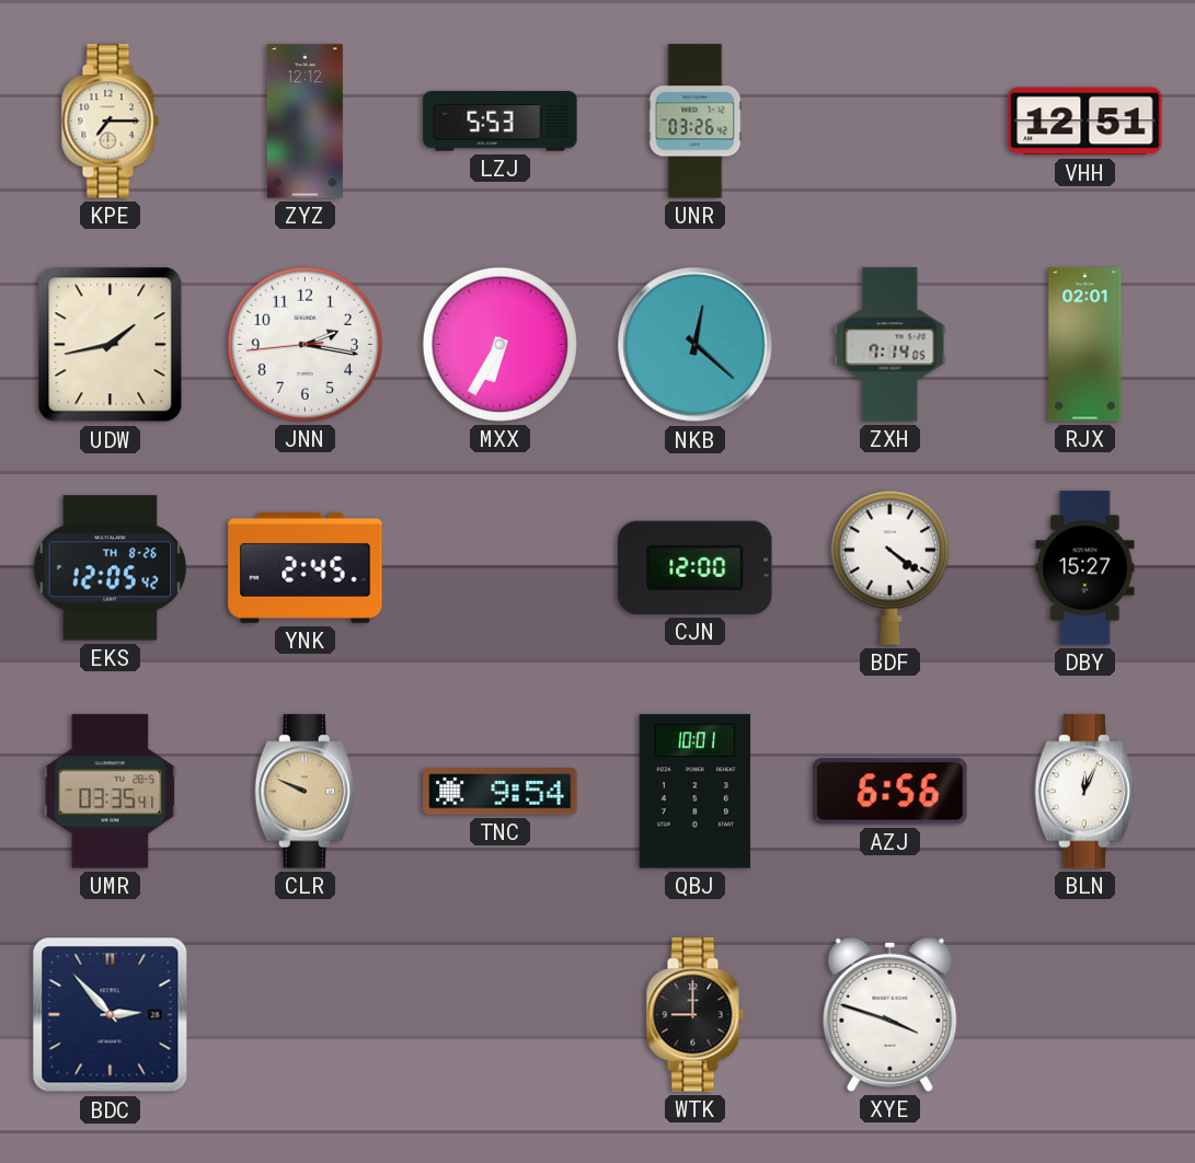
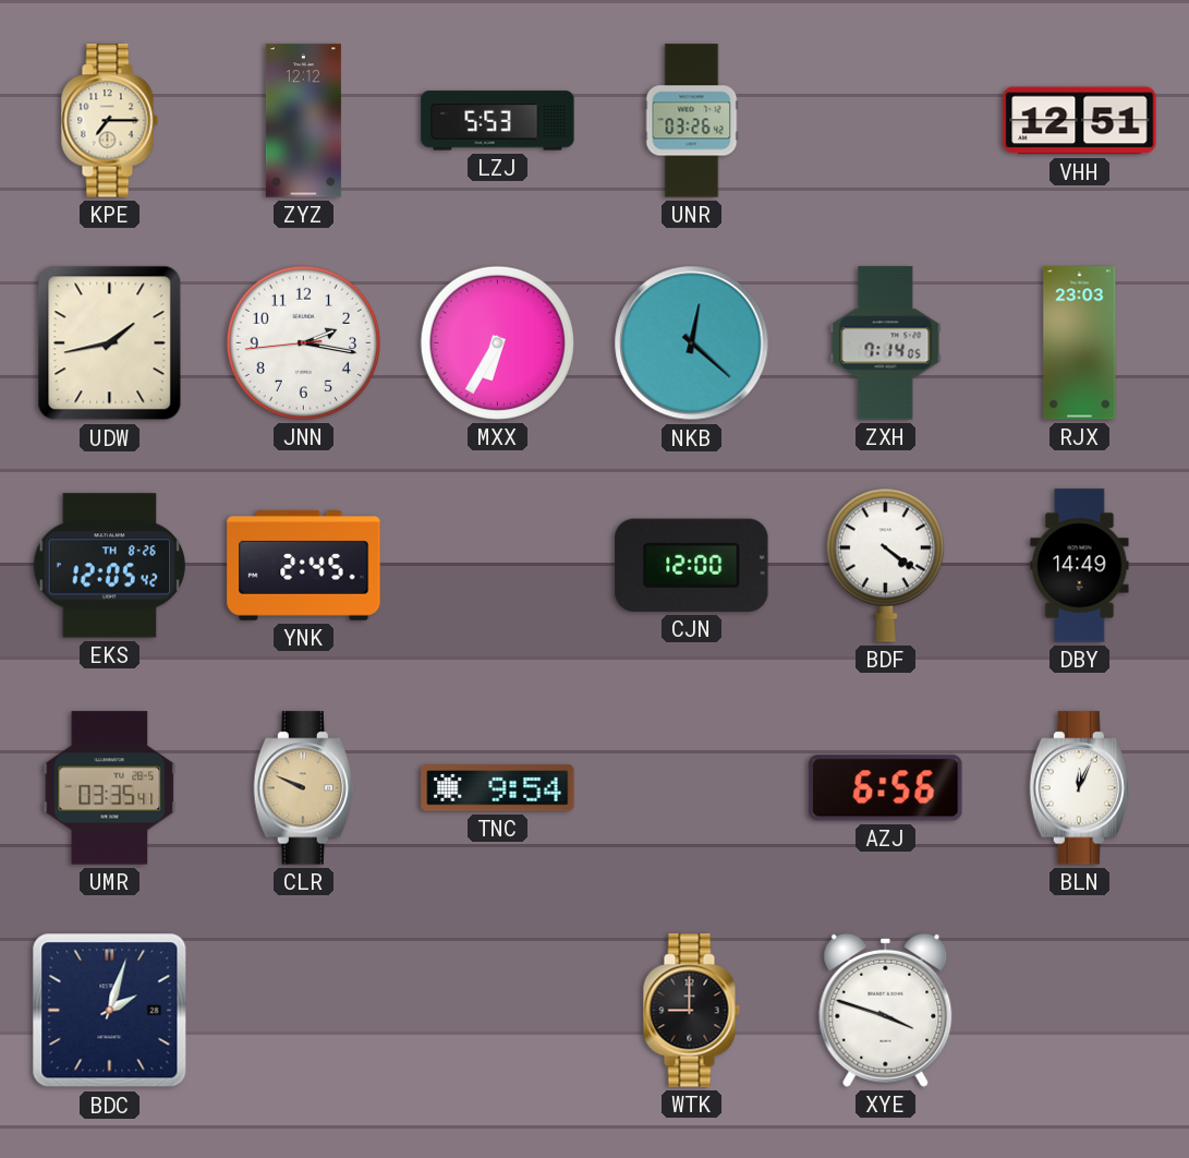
RJX: 02:01 -> 23:03
DBY: 15:27 -> 14:49
QBJ: 10:01 -> none
BDC: 2:53 -> 2:03
